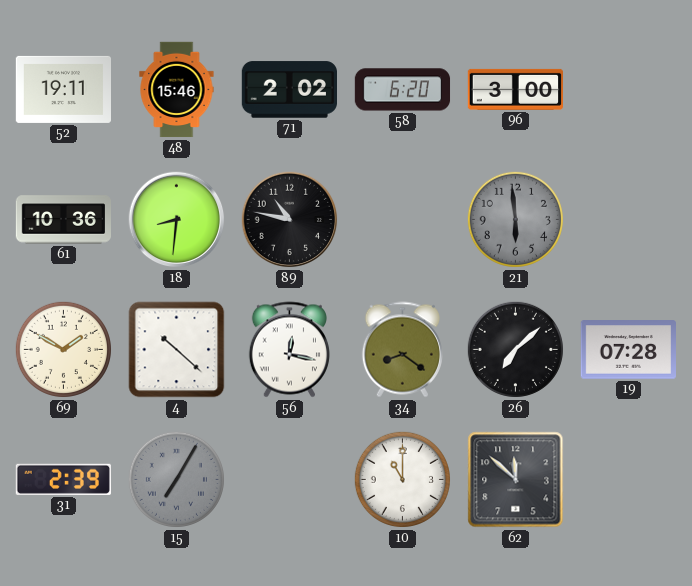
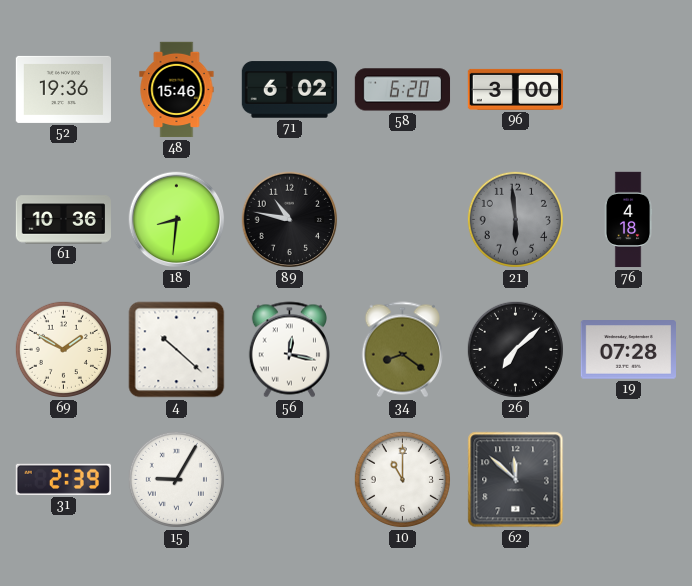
52: 19:11 -> 19:36
71: 2:02 -> 6:02
76: none -> 4:18
15: 7:05 -> 9:05
15 dial: grey -> white
